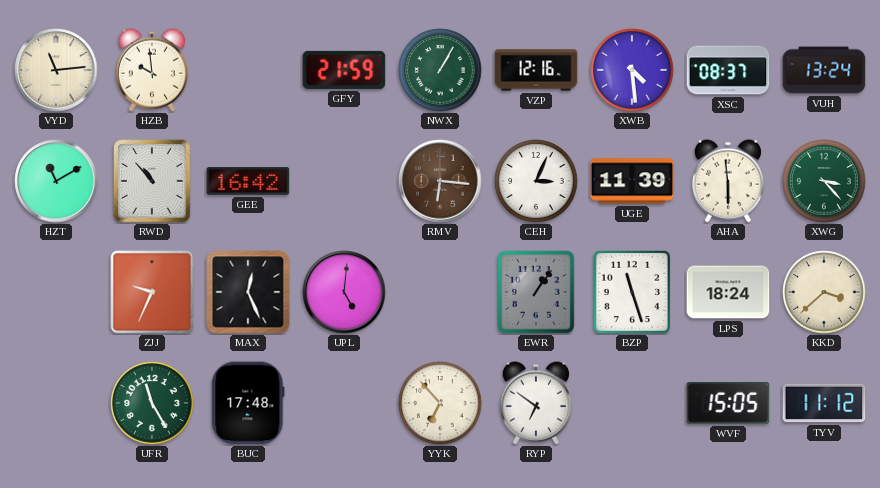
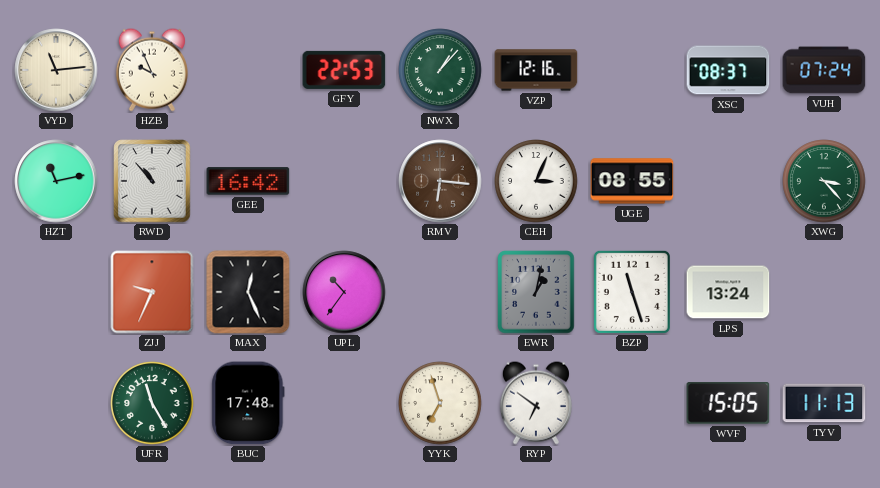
HZB: 9:59 -> 9:56
GFY: 21:59 -> 22:53
NWX: 1:05 -> 1:07
XWB: 4:29 -> none
VUH: 13:24 -> 07:24
HZT: 11:10 -> 11:13
UGE: 11:39 -> 08:55
AHA: 5:59 -> none
UPL: 5:01 -> 10:36
EWR: 1:06 -> 1:02
LPS: 18:24 -> 13:24
KKD: 3:38 -> none
YYK: 6:53 -> 6:57
TYV: 11:12 -> 11:13
